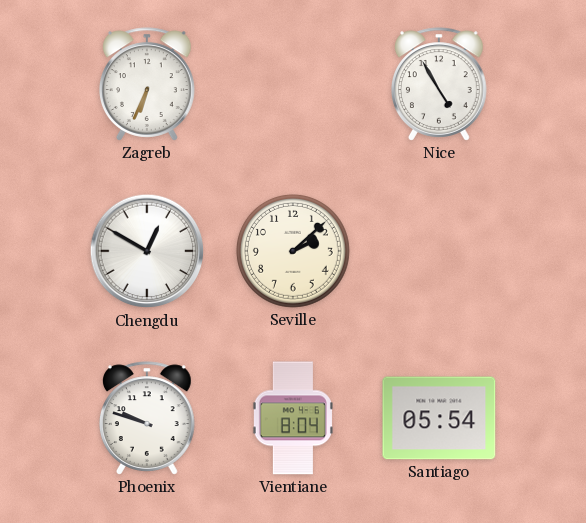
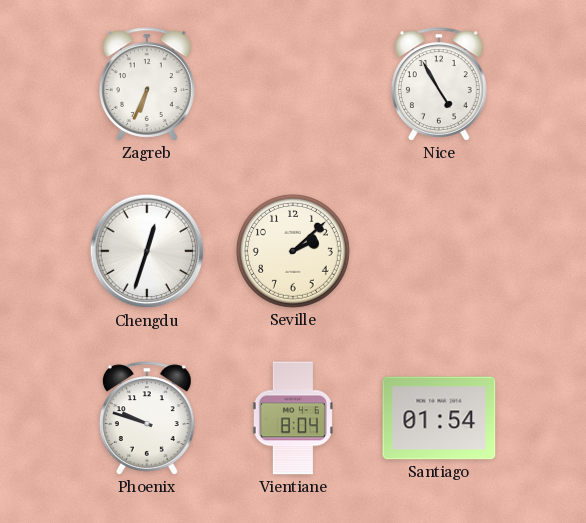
Chengdu: 12:50 -> 12:33
Santiago: 05:54 -> 01:54
